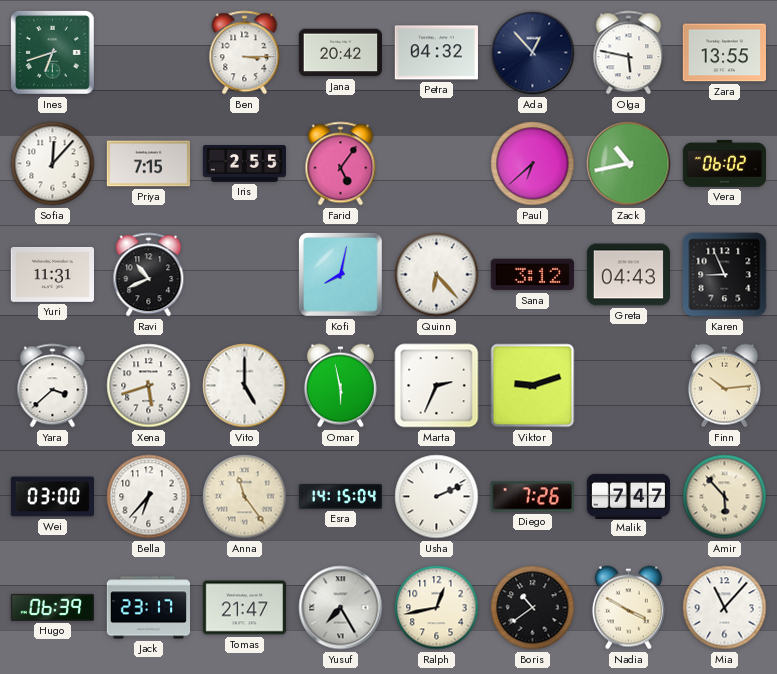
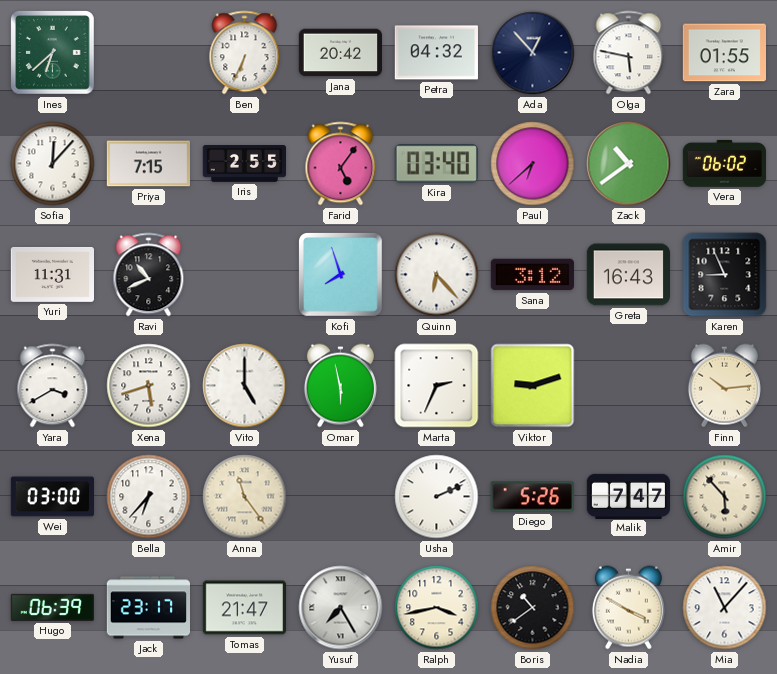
Ines: 6:42 -> 6:38
Ben: 3:15 -> 6:34
Zara: 13:55 -> 01:55
Kira: none -> 03:40
Zack: 10:43 -> 10:39
Kofi: 8:02 -> 7:57
Greta: 04:43 -> 16:43
Yara: 3:38 -> 3:40
Esra: 14:15 -> none
Diego: 7:26 -> 5:26
Ralph: 12:43 -> 3:43
